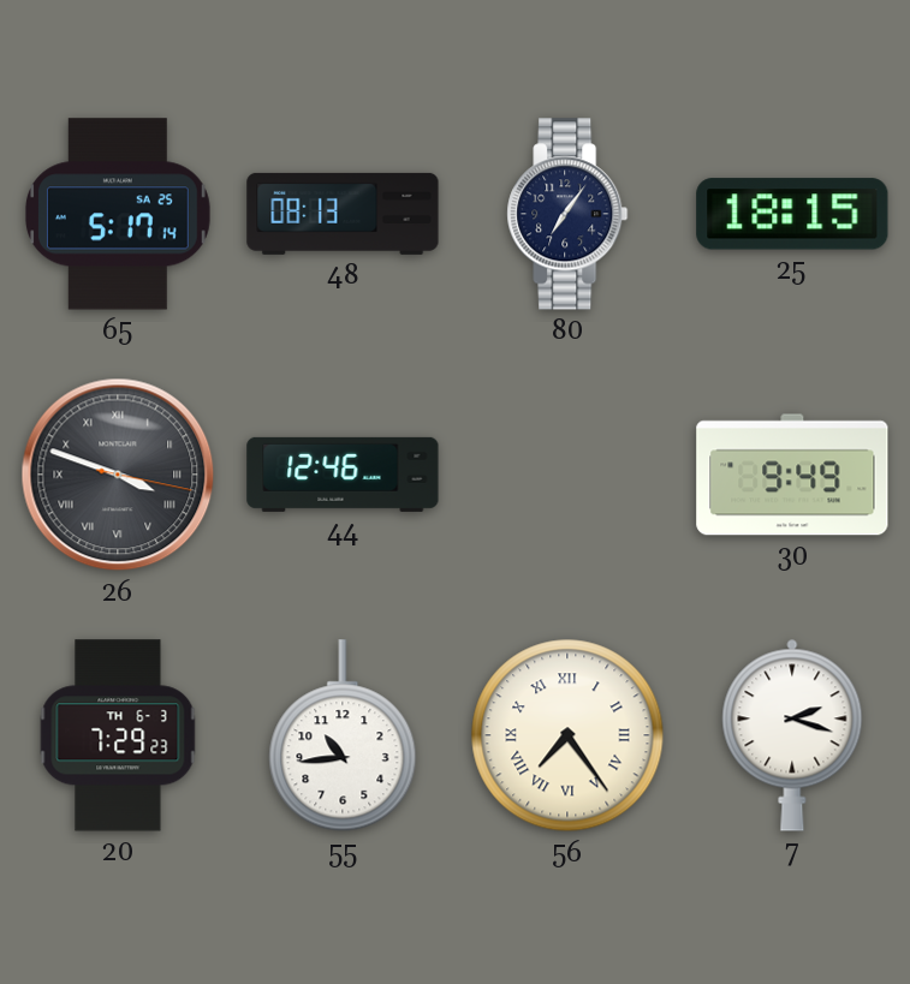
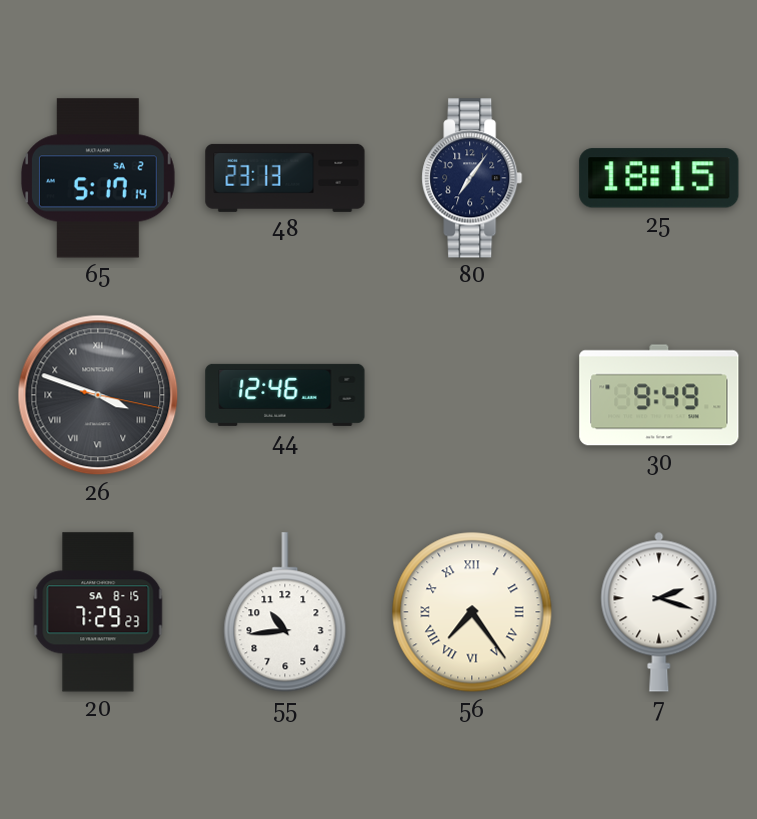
65 date: SA 25 -> SA 2
48: 08:13 -> 23:13
20 date: TH 6-3 -> SA 8-15
